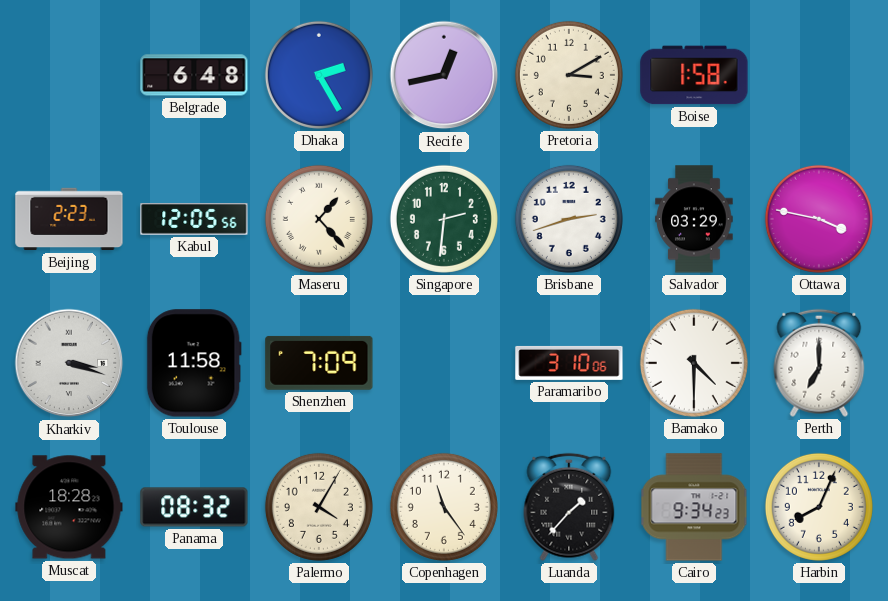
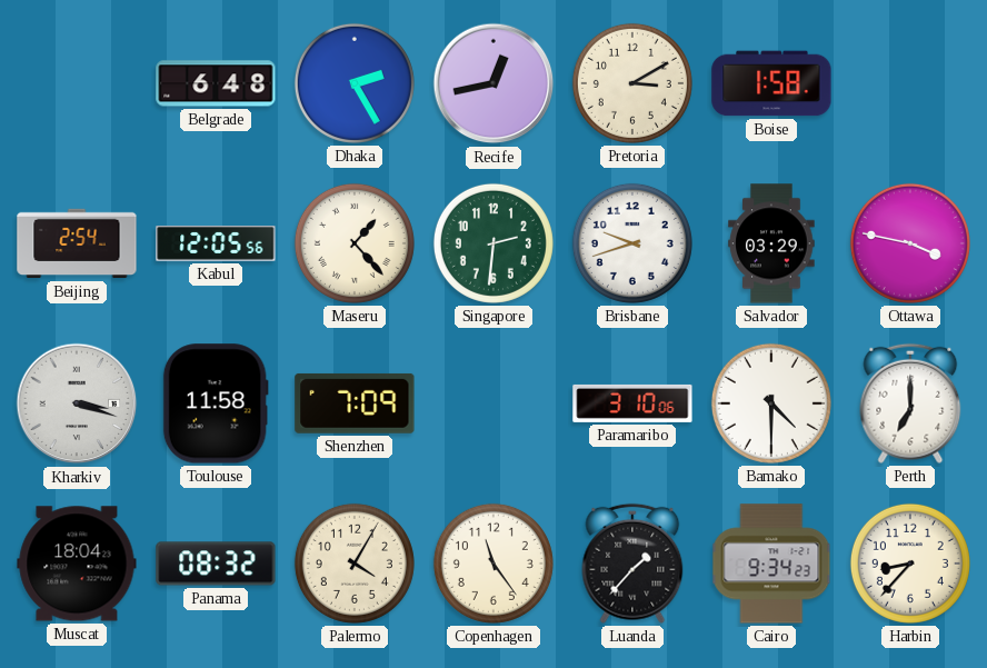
Beijing: 2:23 -> 2:54
Brisbane: 2:42 -> 9:42
Muscat: 18:28 -> 18:04
Harbin: 8:04 -> 8:37
